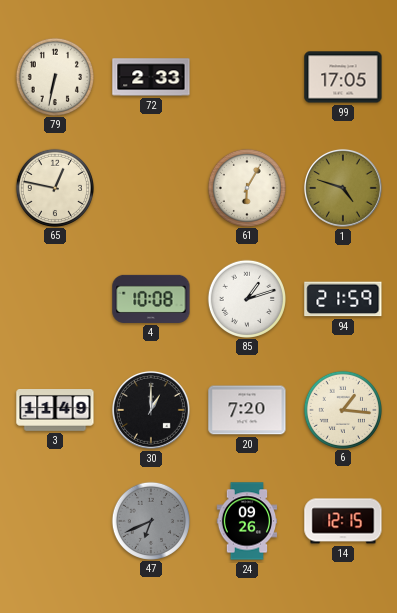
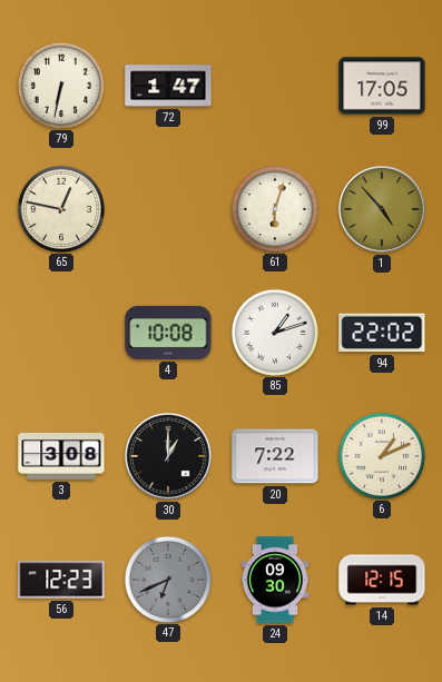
72: 2:33 -> 1:47
61: 6:05 -> 6:03
1: 4:48 -> 4:53
94: 21:59 -> 22:02
3: 11:49 -> 3:08
20: 7:20 -> 7:22
6: 1:16 -> 1:11
56: none -> 12:23
24: 09:26 -> 09:30
